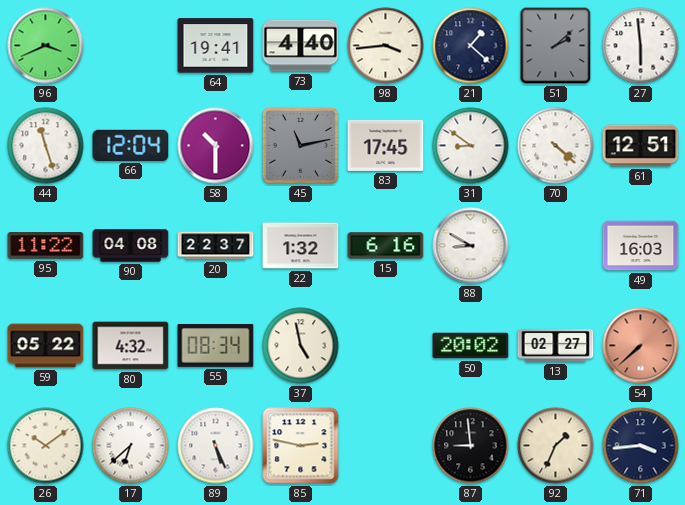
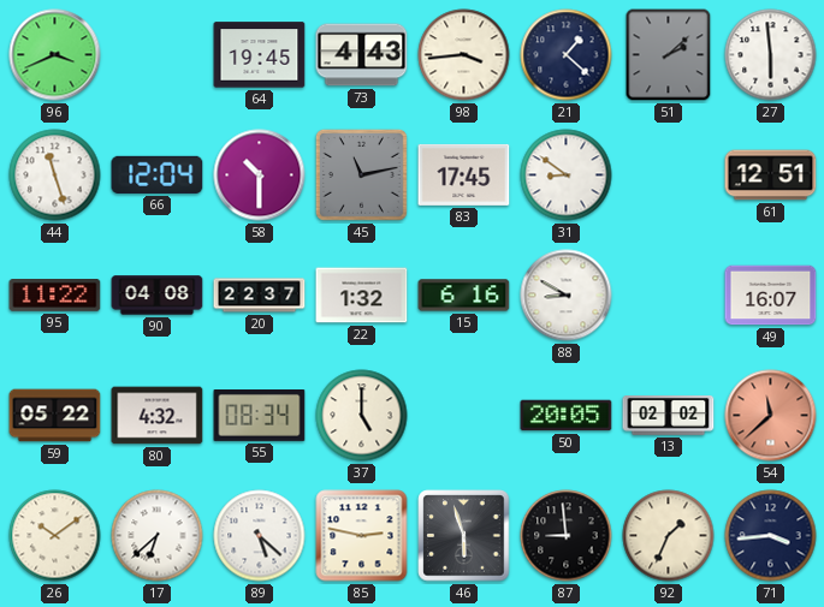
64: 19:41 -> 19:45
73: 4:40 -> 4:43
70: 4:22 -> none
49: 16:03 -> 16:07
37: 4:58 -> 5:00
50: 20:02 -> 20:05
13: 02:27 -> 02:02
54: 7:38 -> 11:38
89: 5:26 -> 5:22
46: none -> 5:57
